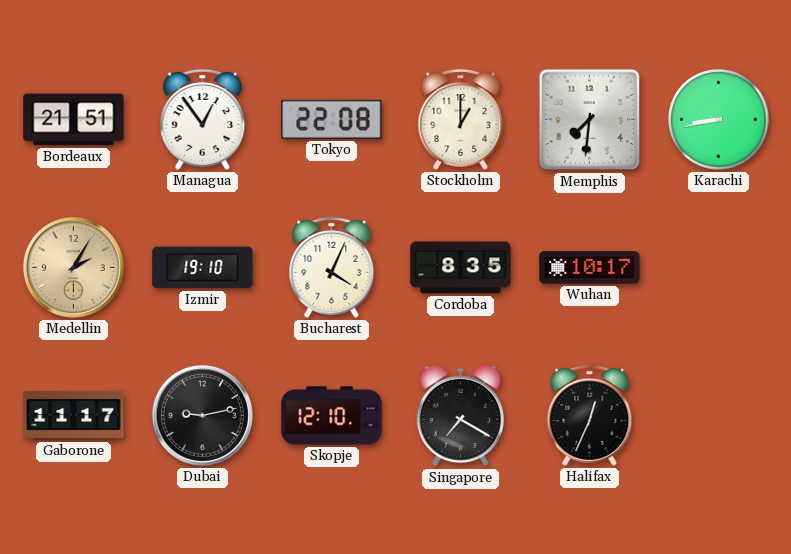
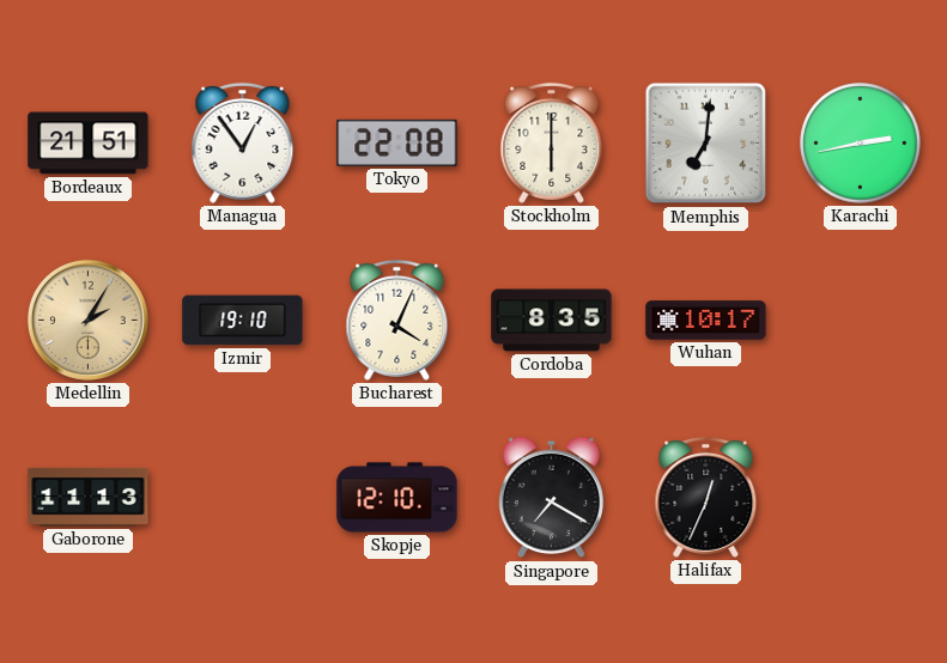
Stockholm: 1:00 -> 6:00
Memphis: 7:31 -> 7:01
Karachi: 8:43 -> 2:43
Gaborone: 11:17 -> 11:13
Dubai: 9:13 -> none
